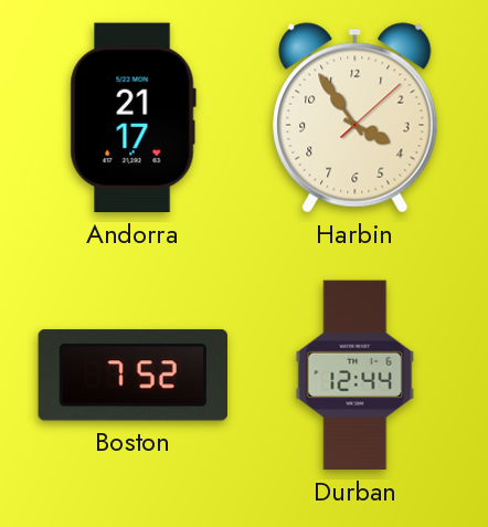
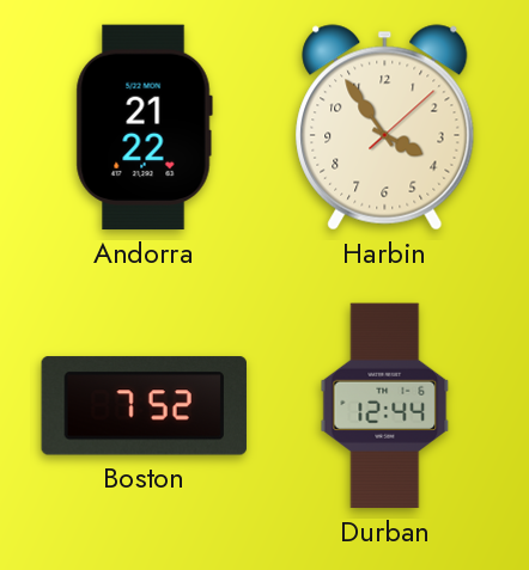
Andorra: 21:17 -> 21:22
